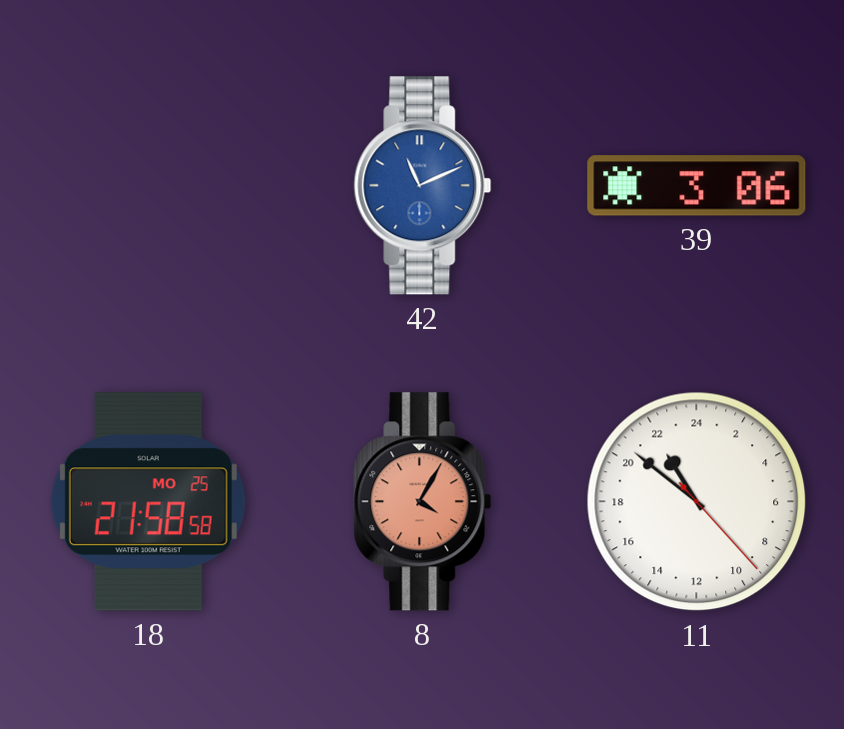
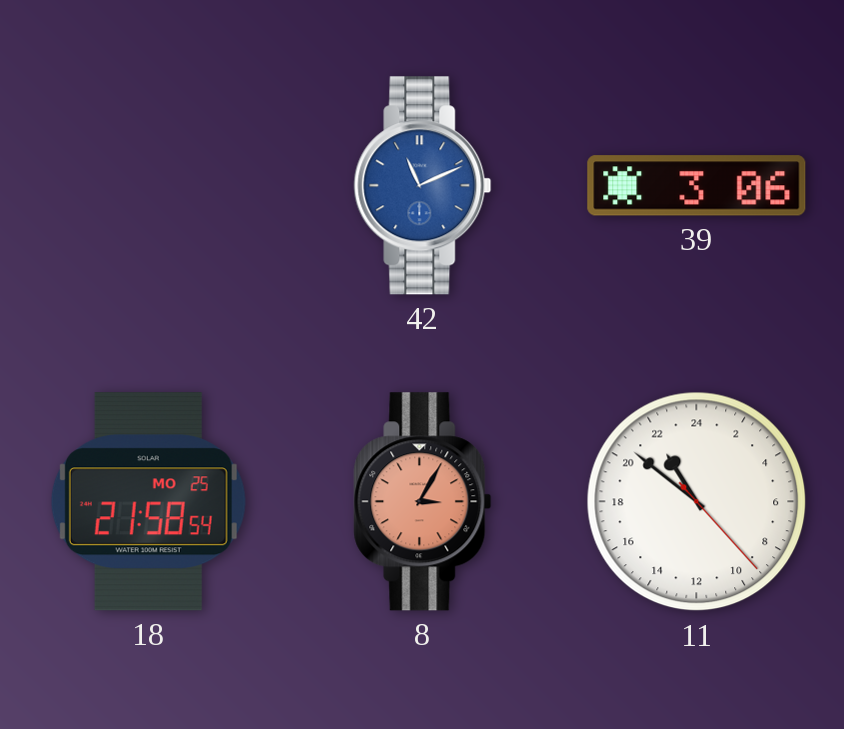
18: 21:58:58 -> 21:58:54
8: 4:05 -> 3:05
